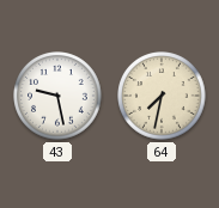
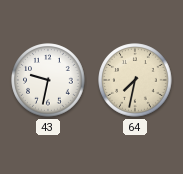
43: 9:28 -> 9:32
